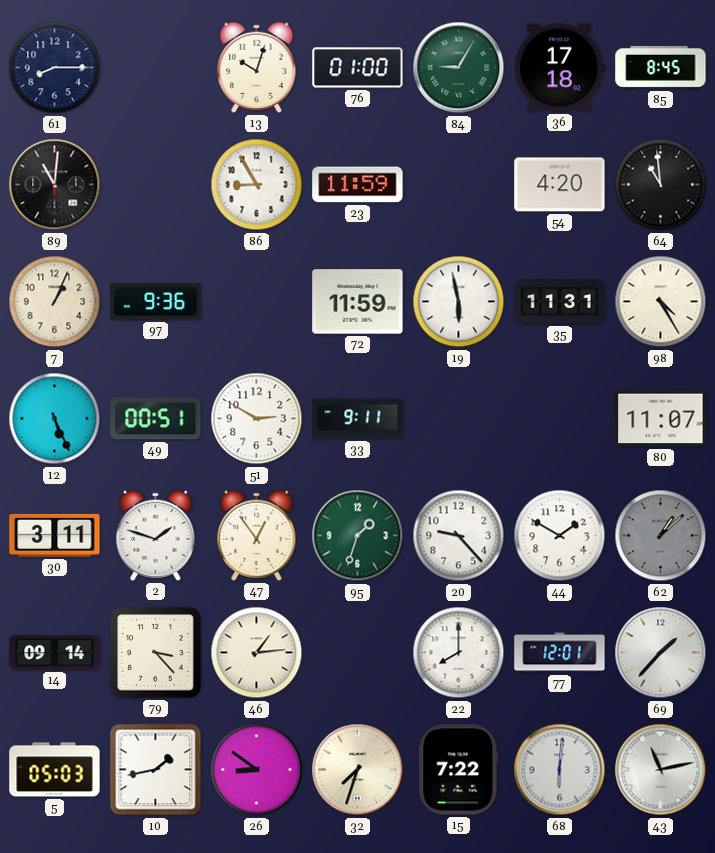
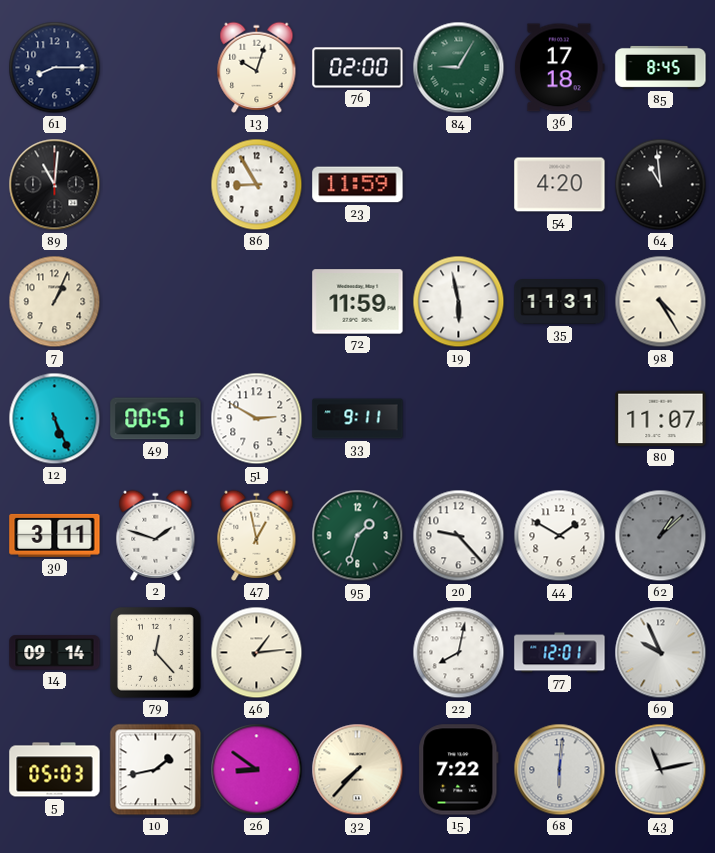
76: 01:00 -> 02:00
97: 9:36 -> none
47: 12:54 -> 12:58
79: 3:23 -> 12:23
22: 8:00 -> 8:02
69: 1:37 -> 9:56
32: 7:33 -> 7:37
